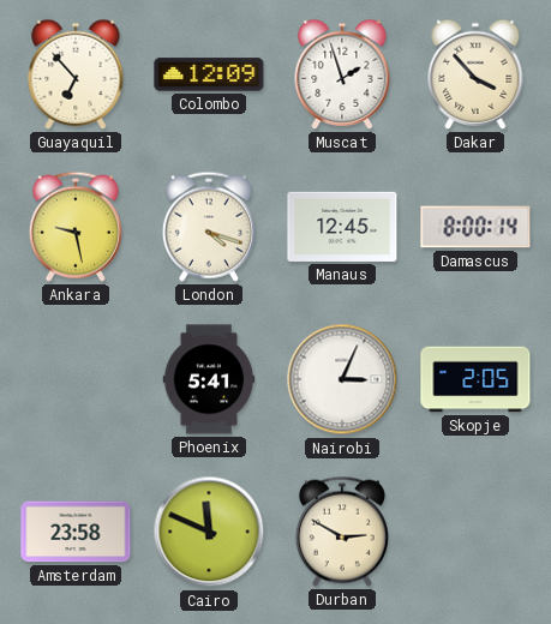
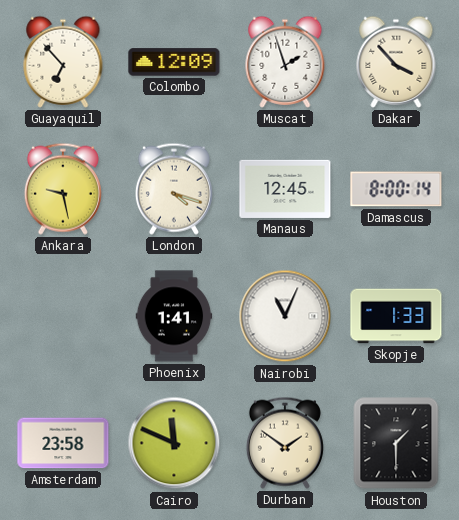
Phoenix: 5:41 -> 1:41
Nairobi: 3:04 -> 11:04
Skopje: 2:05 -> 1:33
Durban: 2:50 -> 1:51
Houston: none -> 1:30
